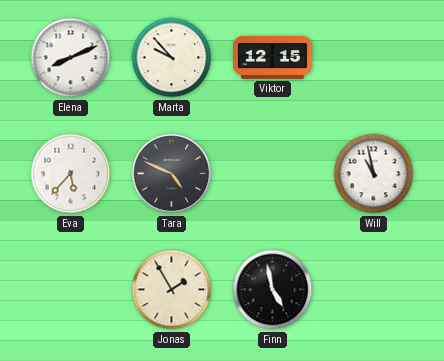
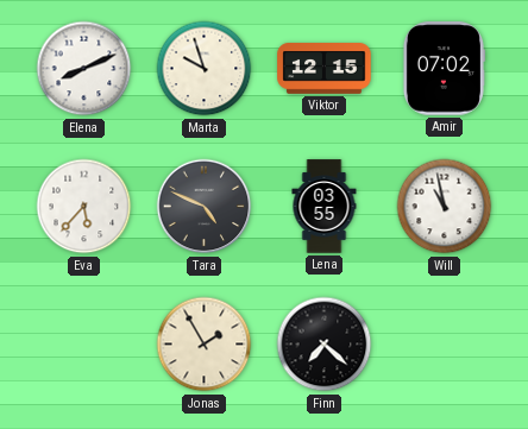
Marta: 9:53 -> 9:57
Amir: none -> 07:02
Lena: none -> 03:55
Finn: 4:58 -> 7:22
